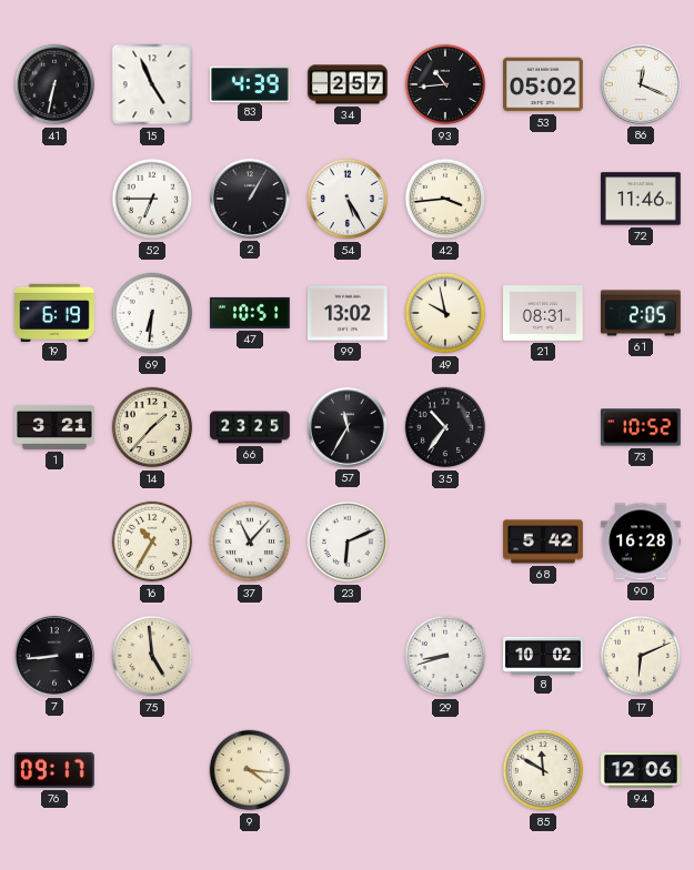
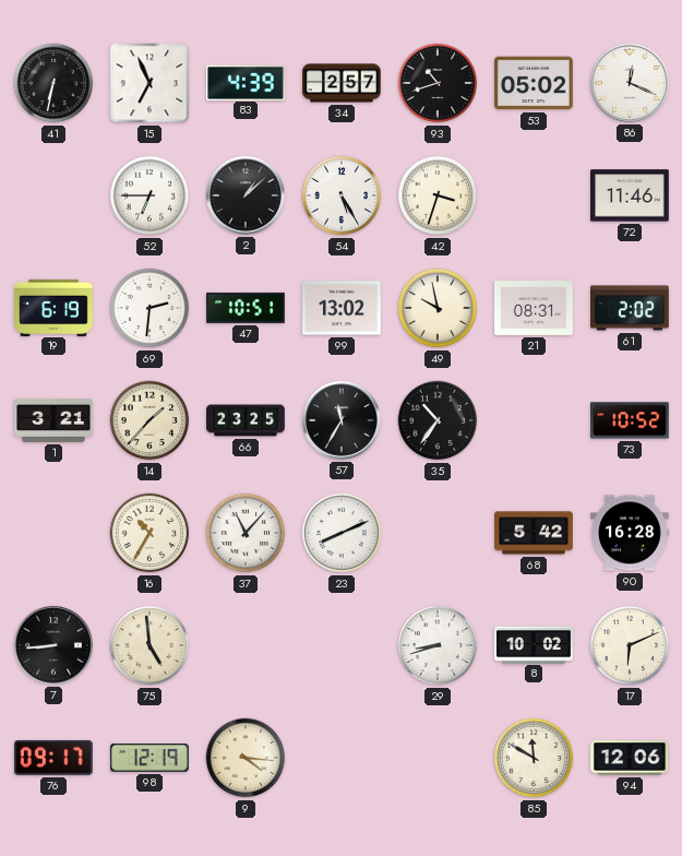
15: 4:56 -> 6:56
93: 10:44 -> 10:42
2: 1:05 -> 1:08
42: 3:44 -> 3:33
69: 6:31 -> 2:31
61: 2:05 -> 2:02
23: 6:11 -> 8:11
98: none -> 12:19
